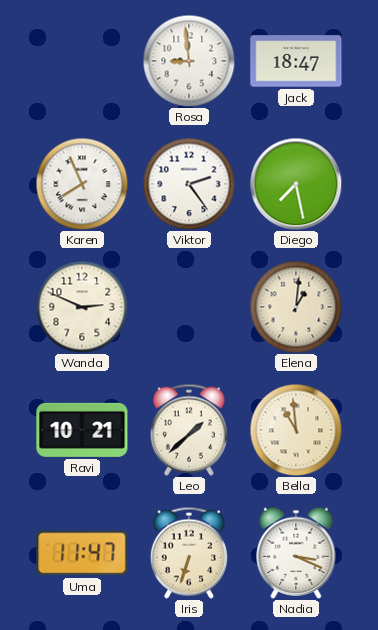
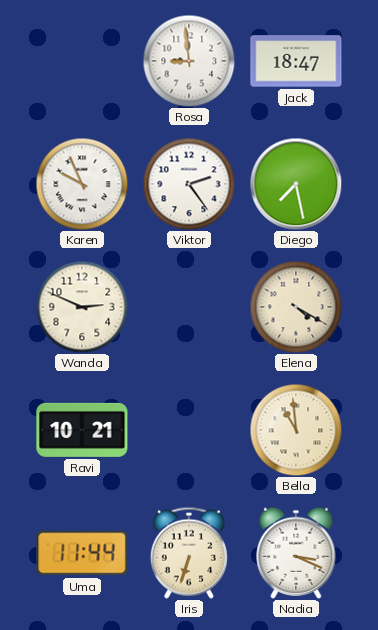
Karen: 7:56 -> 9:56
Elena: 1:01 -> 4:20
Leo: 1:38 -> none
Uma: 11:47 -> 11:44
